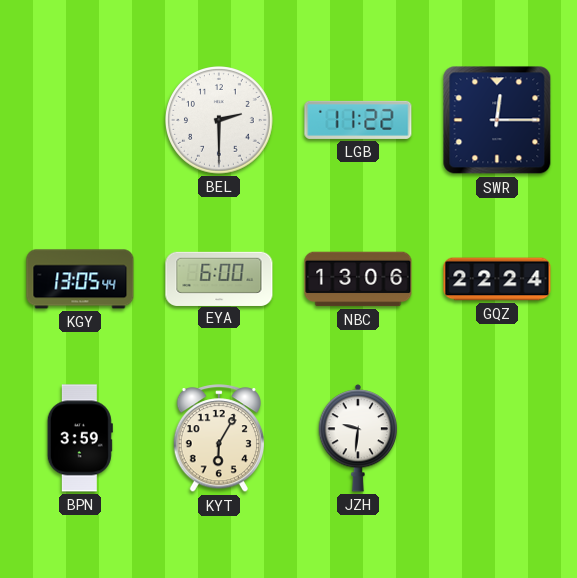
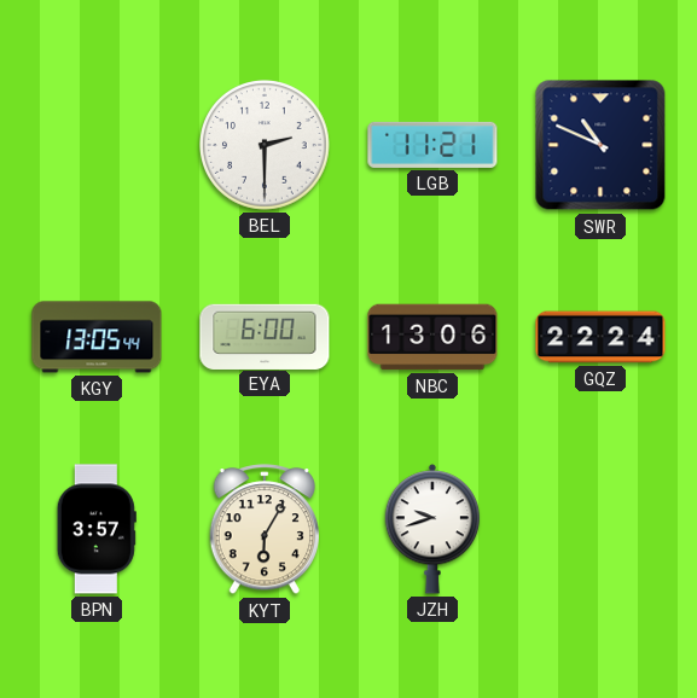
LGB: 11:22 -> 11:21
SWR: 12:15 -> 10:49
BPN: 3:59 -> 3:57
JZH: 9:31 -> 9:42
